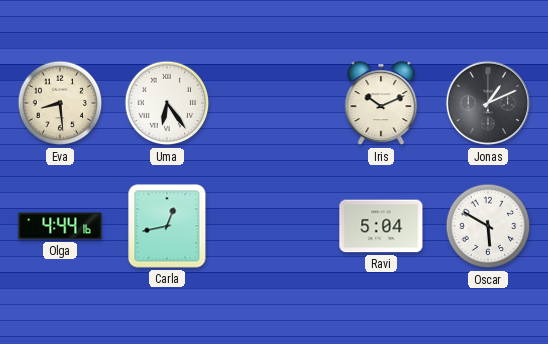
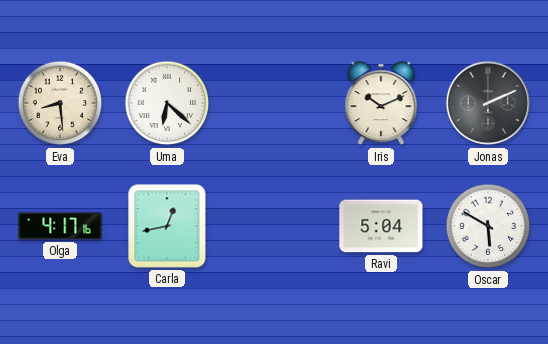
Uma: 6:24 -> 6:22
Jonas: 1:11 -> 2:11
Olga: 4:44 -> 4:17
